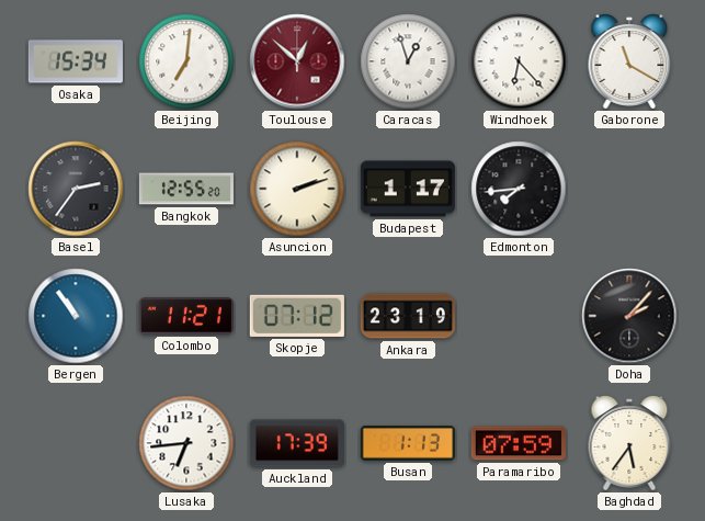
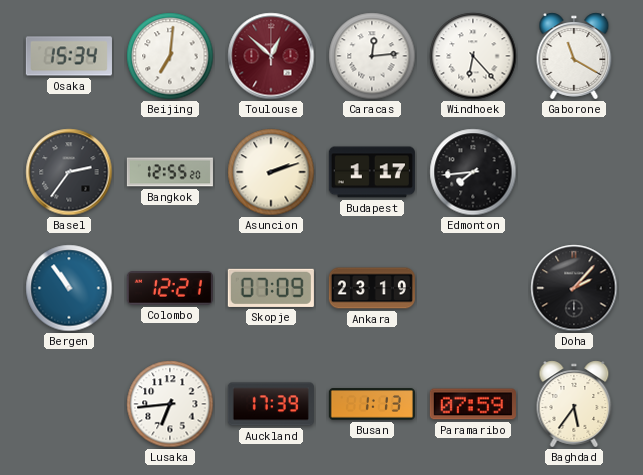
Caracas: 12:57 -> 12:14
Colombo: 11:21 -> 12:21
Skopje: 07:12 -> 07:09
